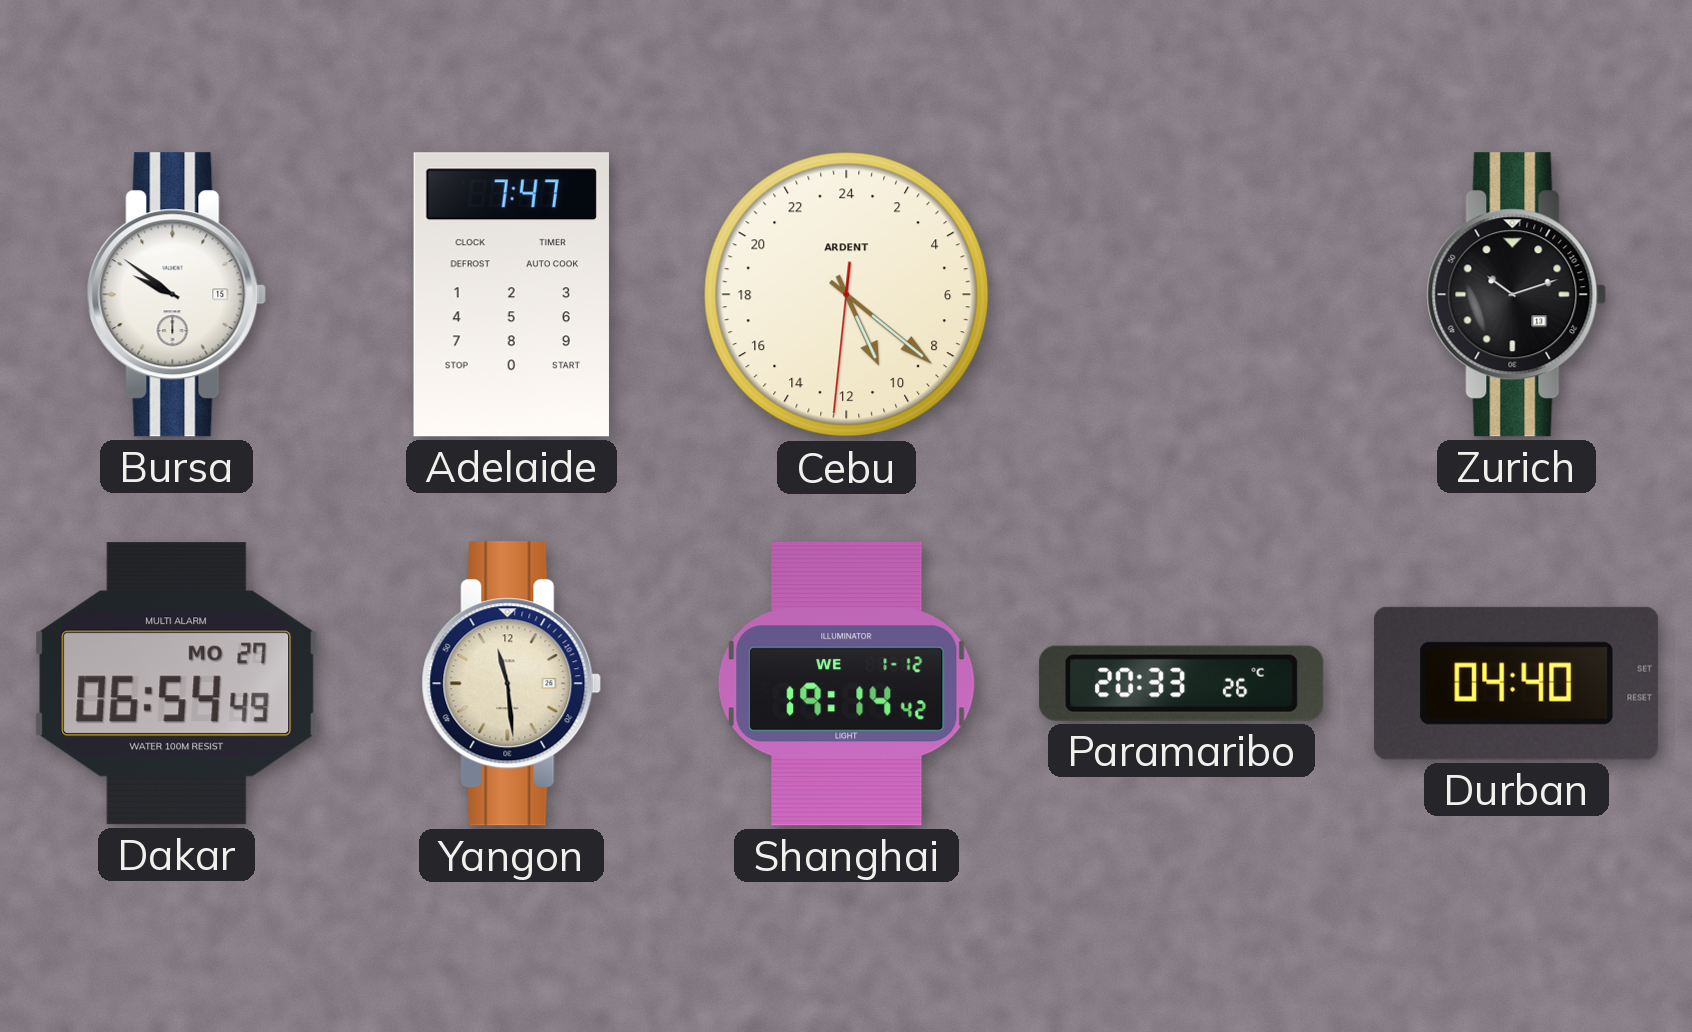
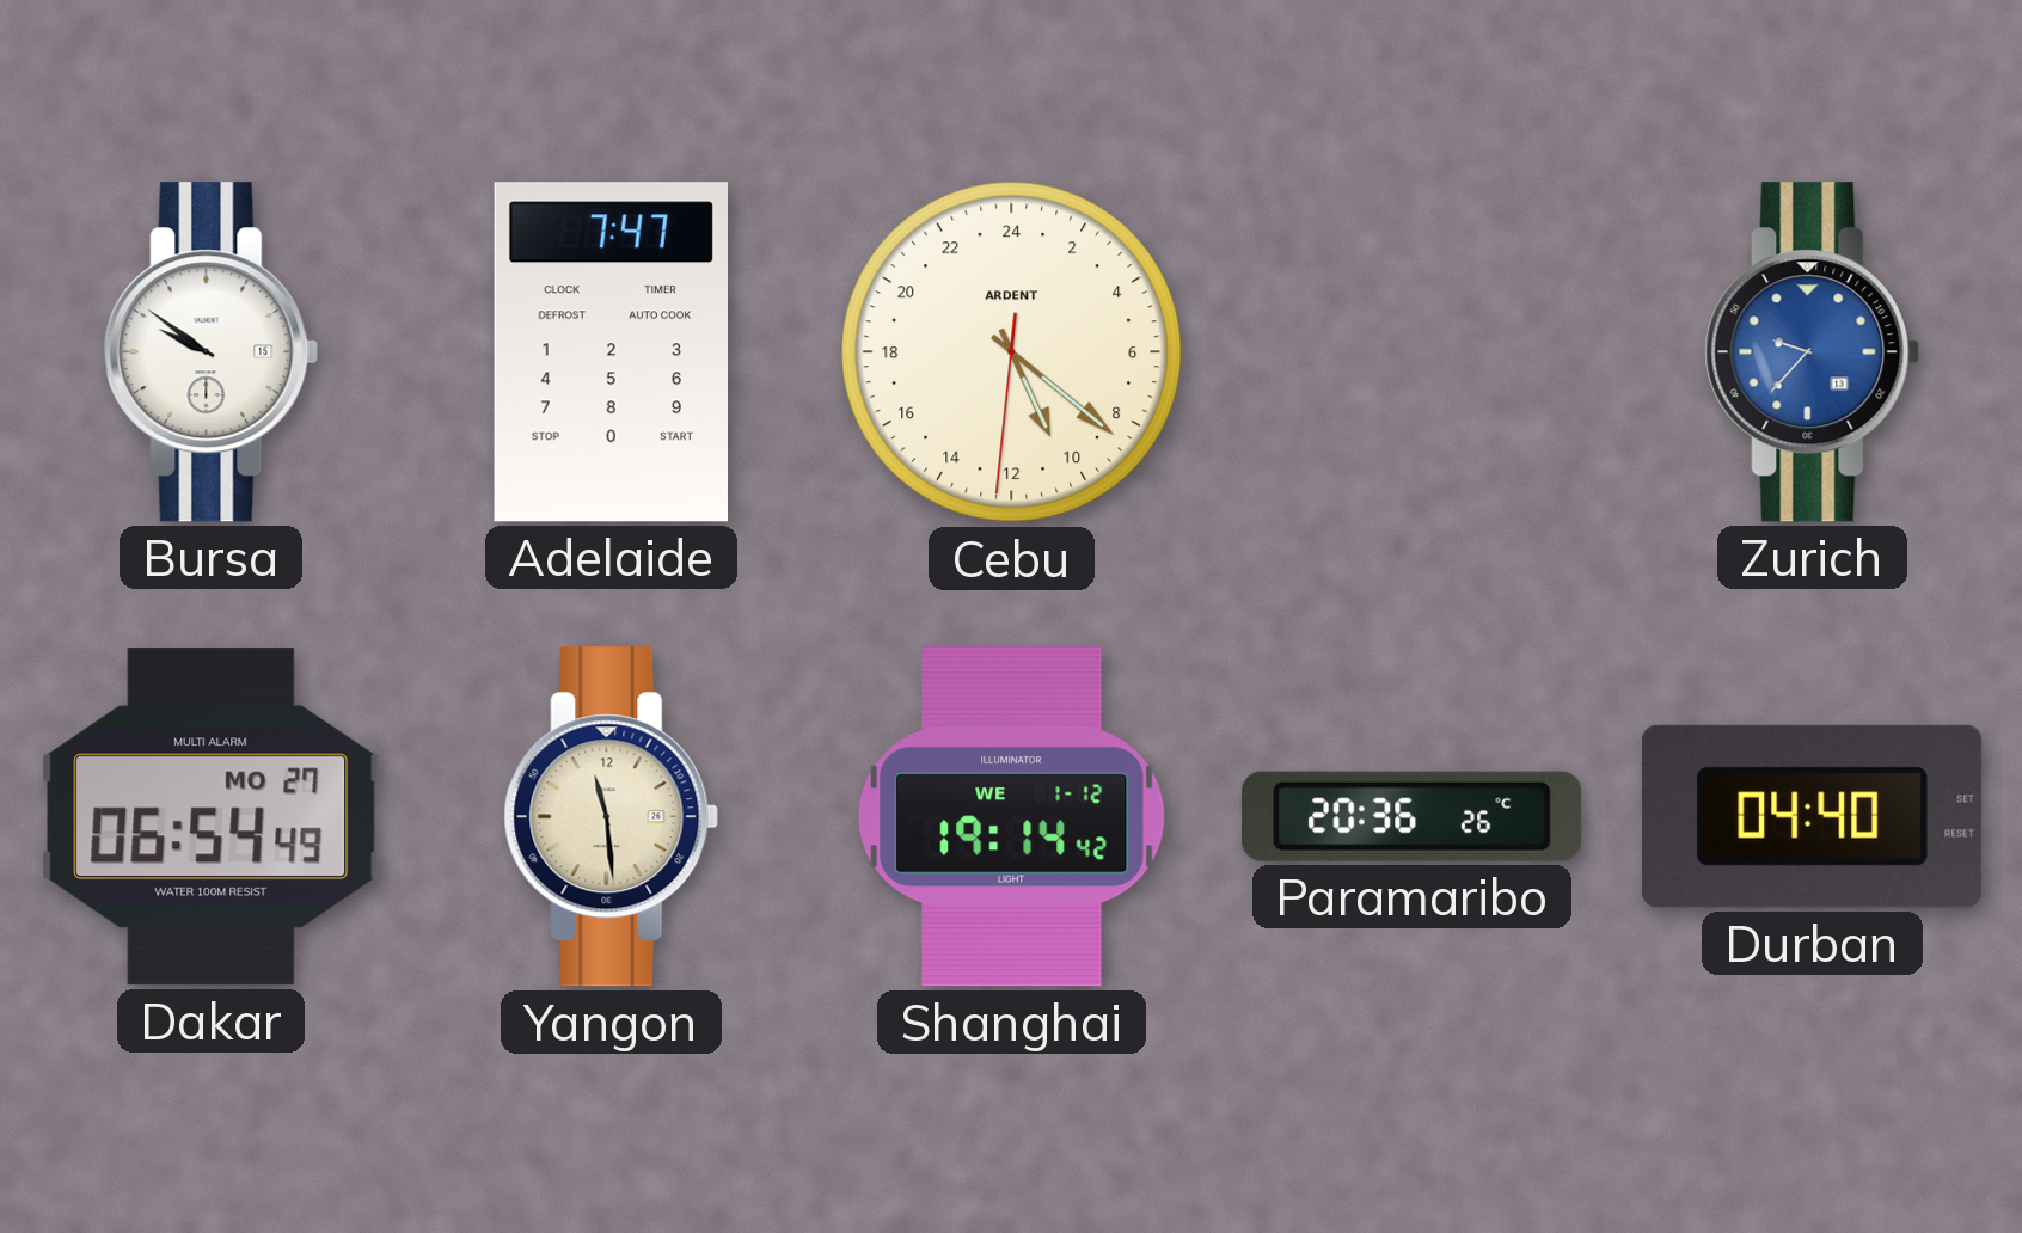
Zurich: 10:12 -> 9:37
Zurich dial: black -> blue
Paramaribo: 20:33 -> 20:36
